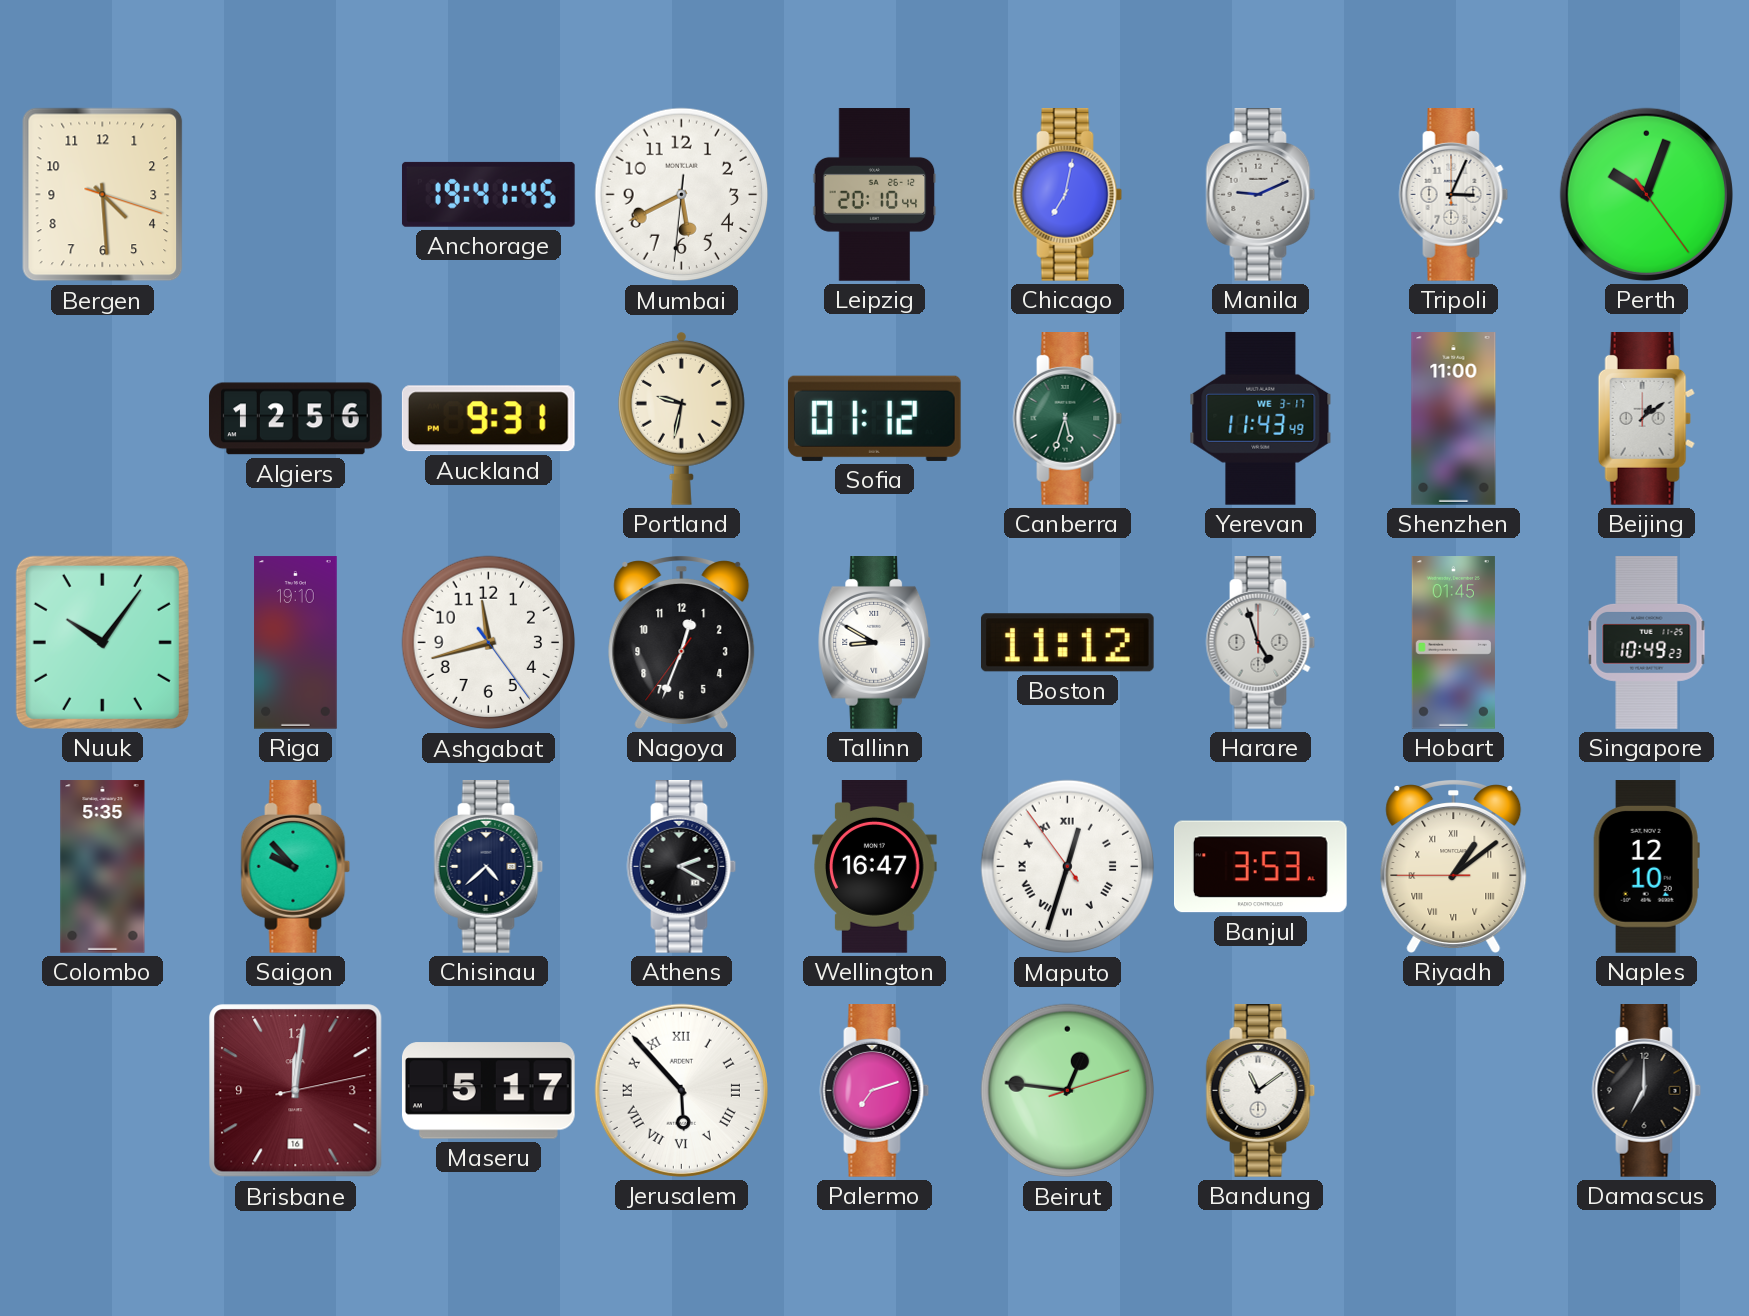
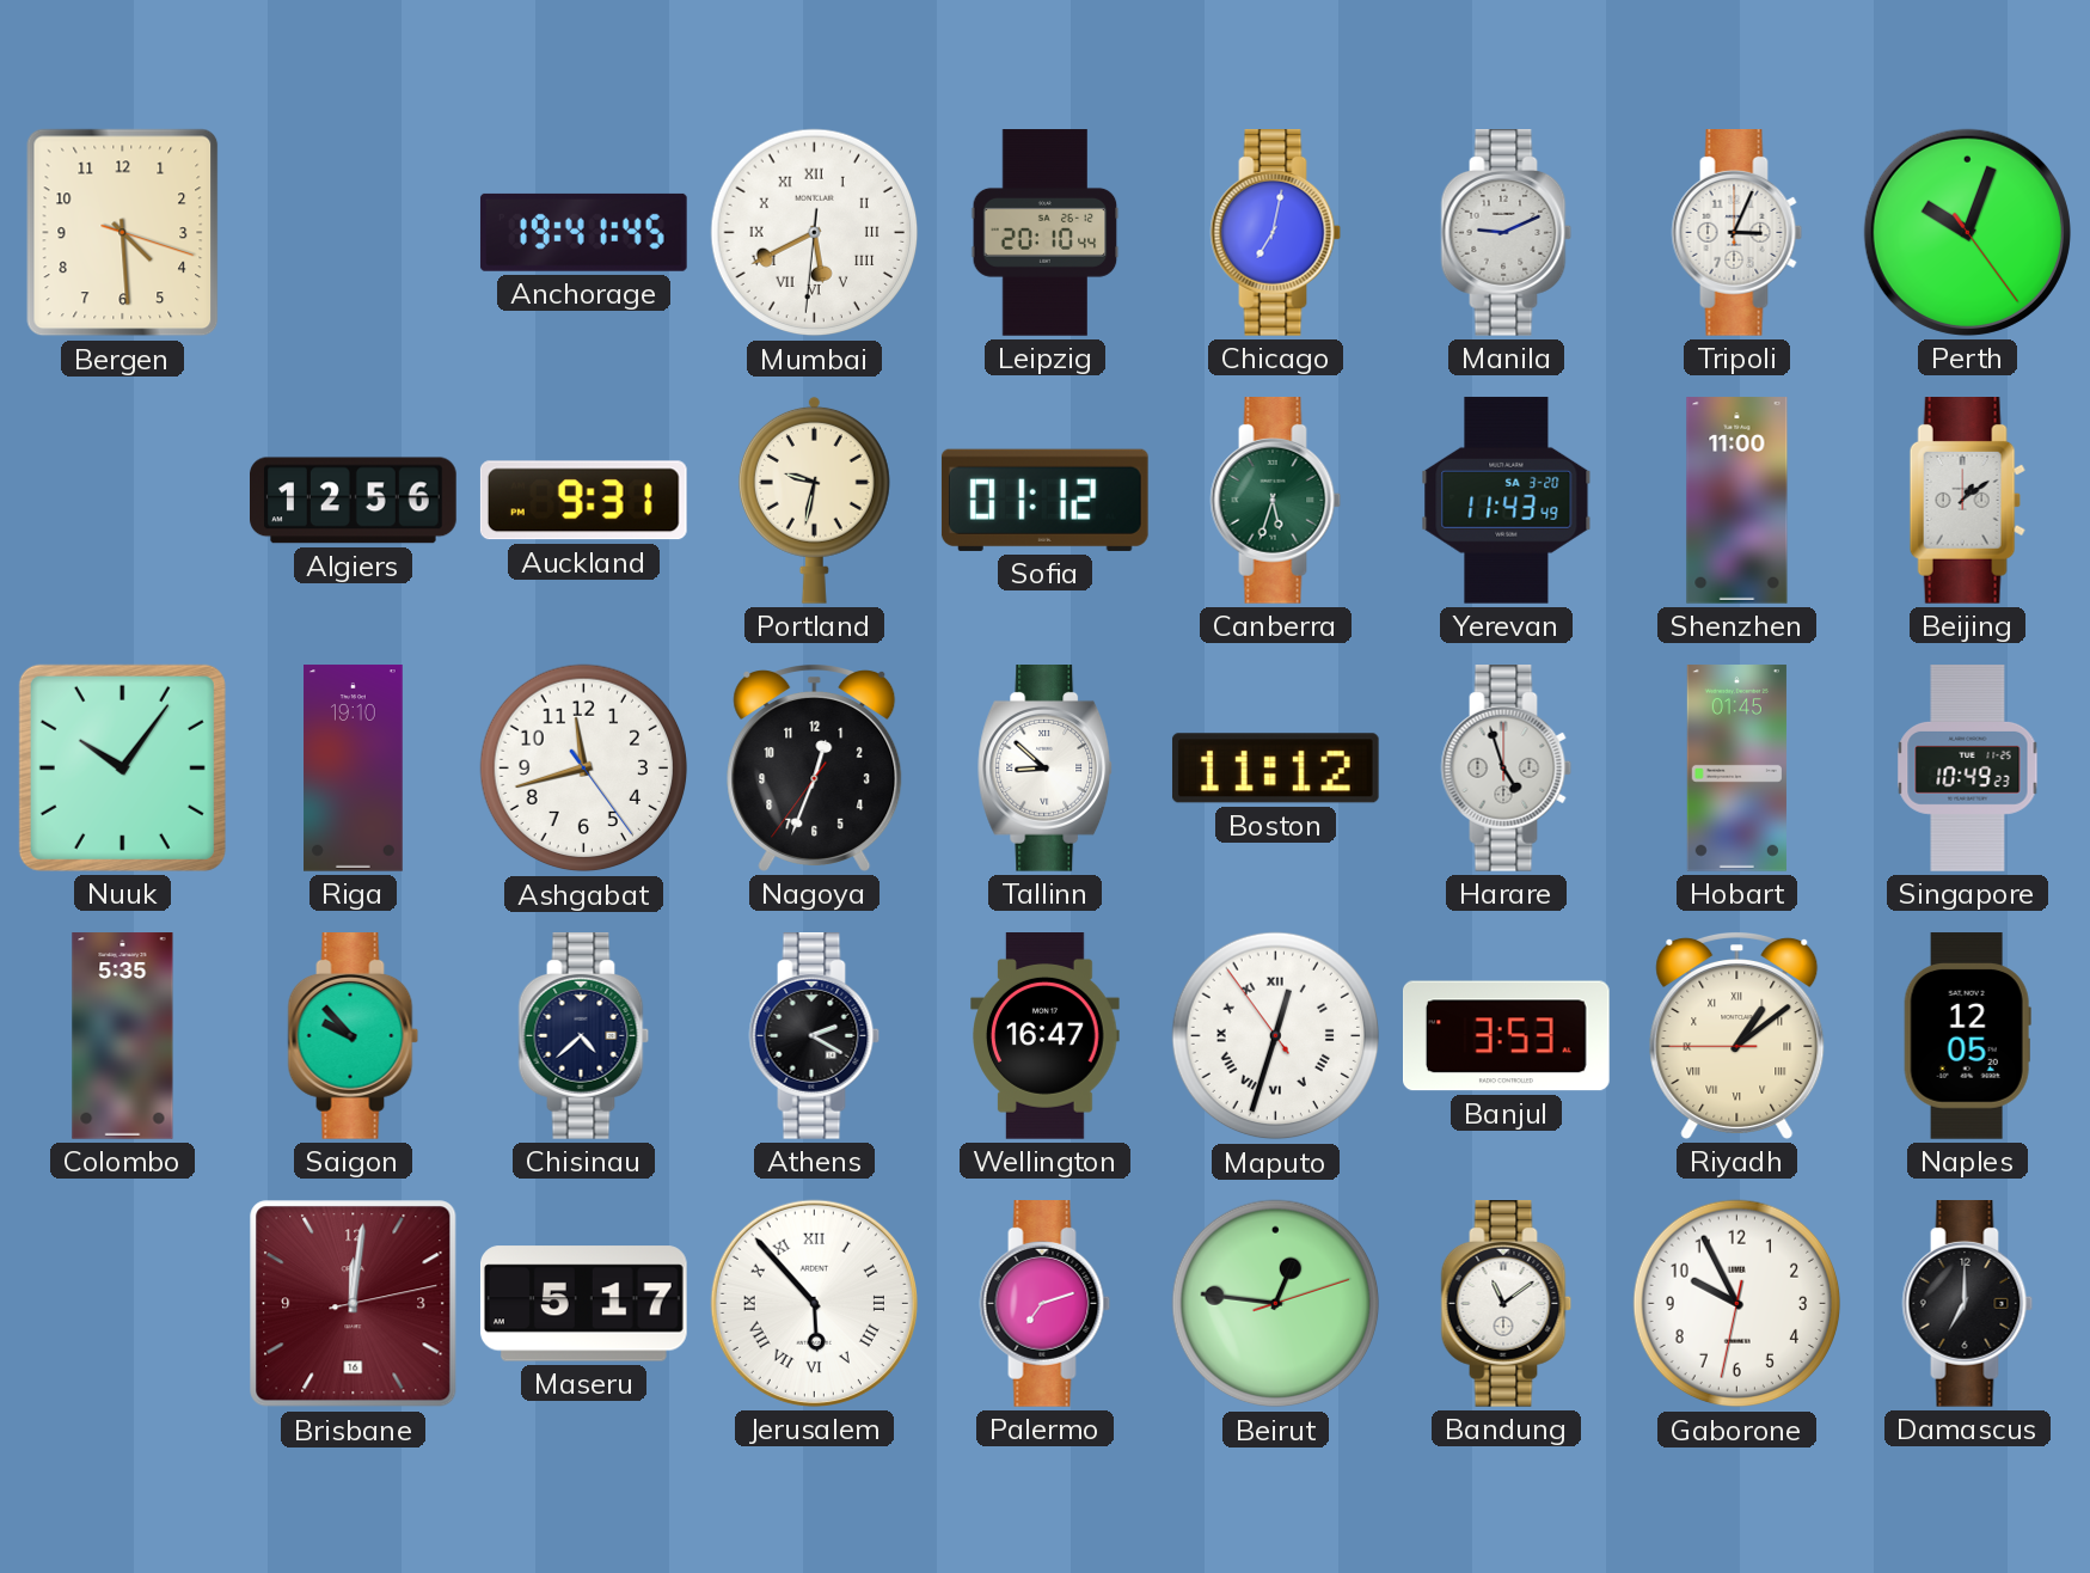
Mumbai numerals: Arabic -> Roman
Yerevan date: WE 3-17 -> SA 3-20
Tallinn: 8:50 -> 8:52
Naples: 12:10 -> 12:05
Gaborone: none -> 9:55
